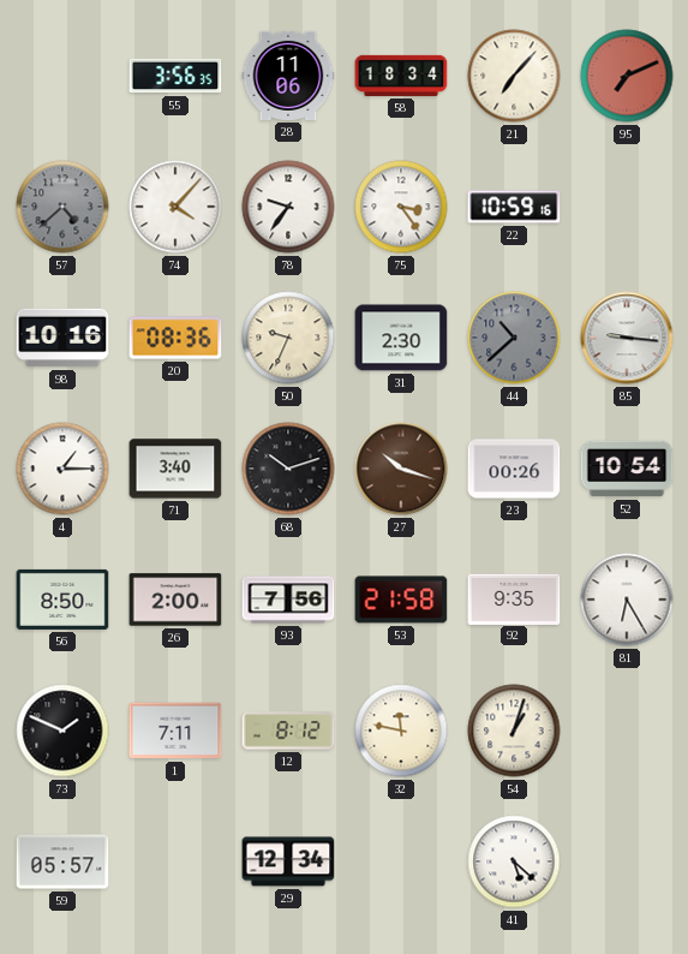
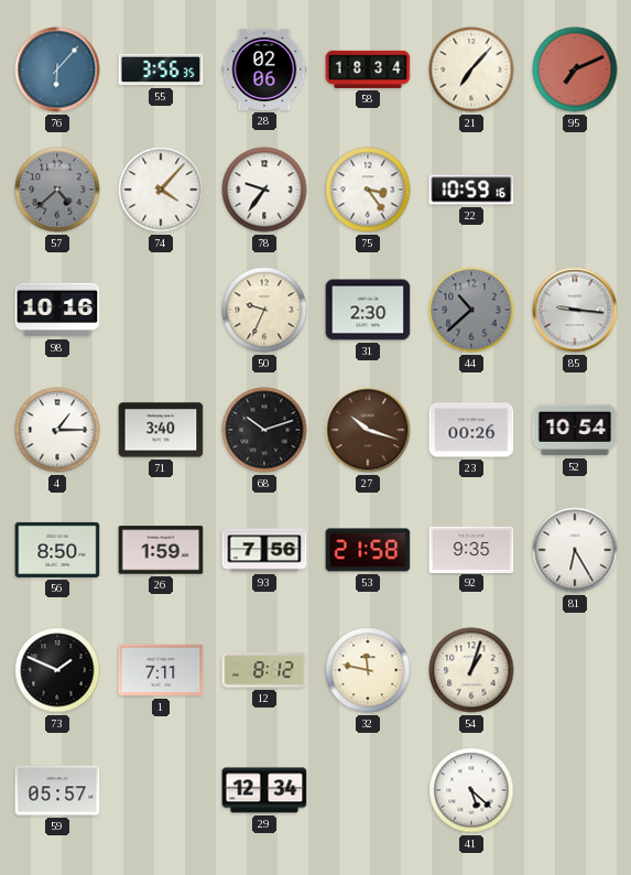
76: none -> 6:07
28: 11:06 -> 02:06
20: 08:36 -> none
26: 2:00 -> 1:59
